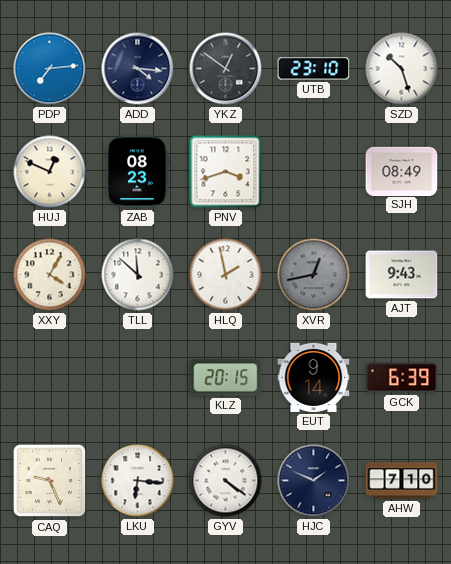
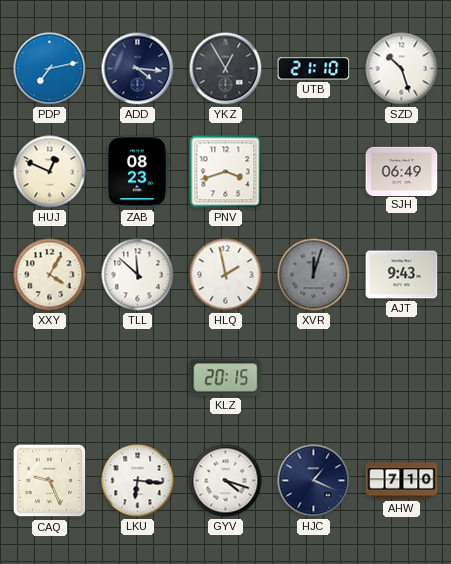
PDP: 7:14 -> 7:13
YKZ: 12:51 -> 12:55
UTB: 23:10 -> 21:10
SJH: 08:49 -> 06:49
XVR: 12:43 -> 12:03
EUT: 9:14 -> none
GCK: 6:39 -> none
GYV: 4:21 -> 4:18
HJC: 1:49 -> 1:19
